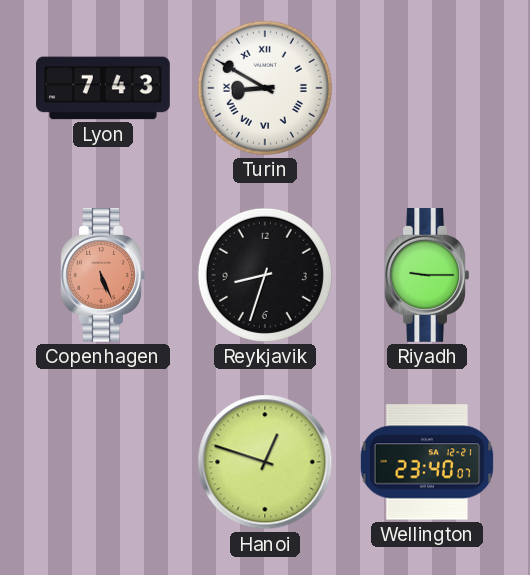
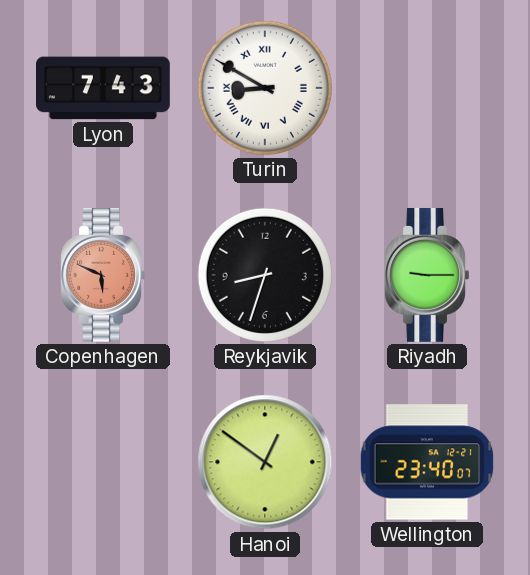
Copenhagen: 5:26 -> 5:49
Hanoi: 12:48 -> 12:51
